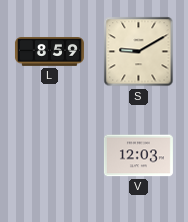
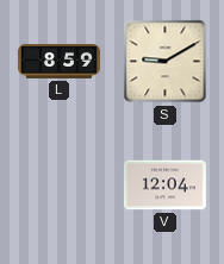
V: 12:03 -> 12:04
